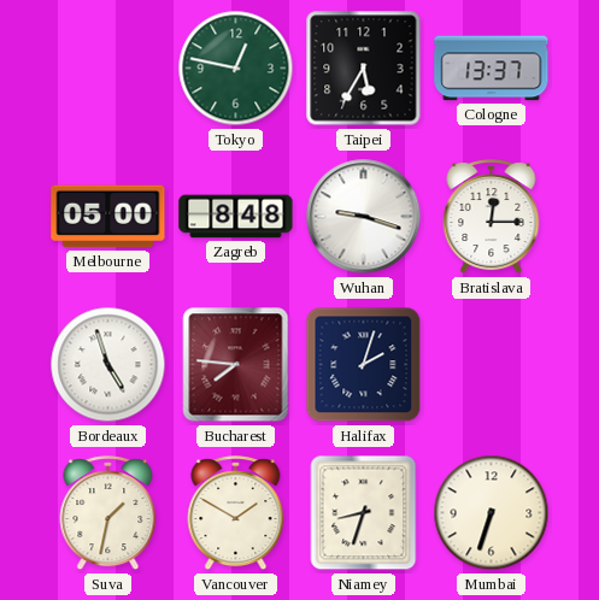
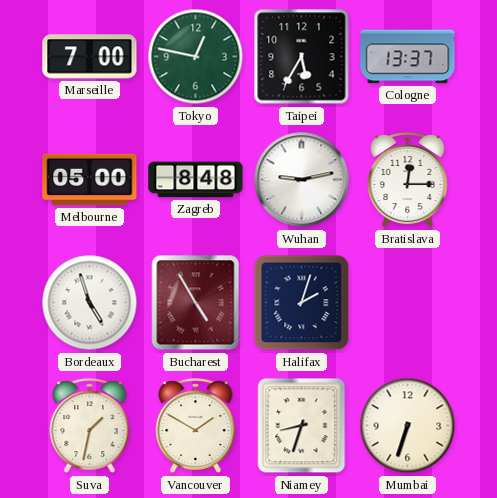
Marseille: none -> 7:00
Wuhan: 9:18 -> 9:13
Bucharest: 7:46 -> 4:55
